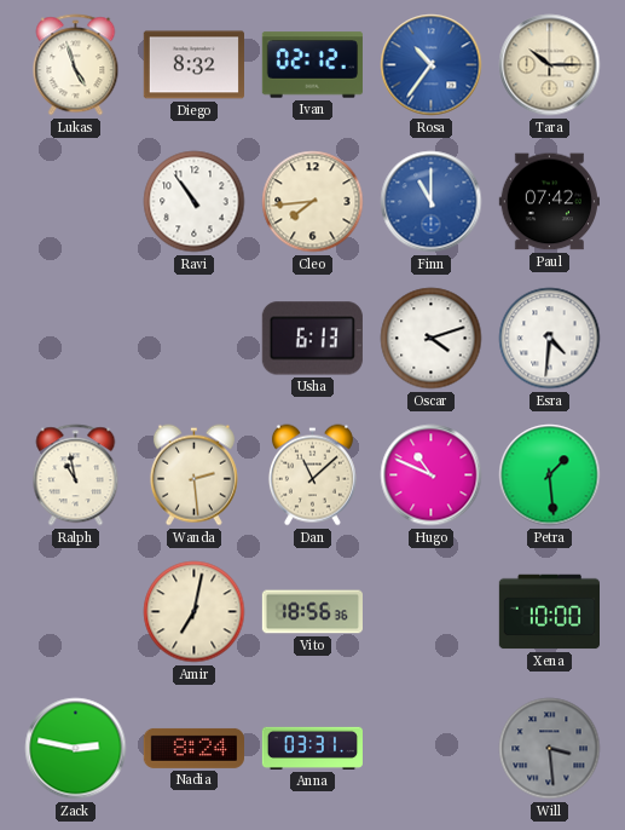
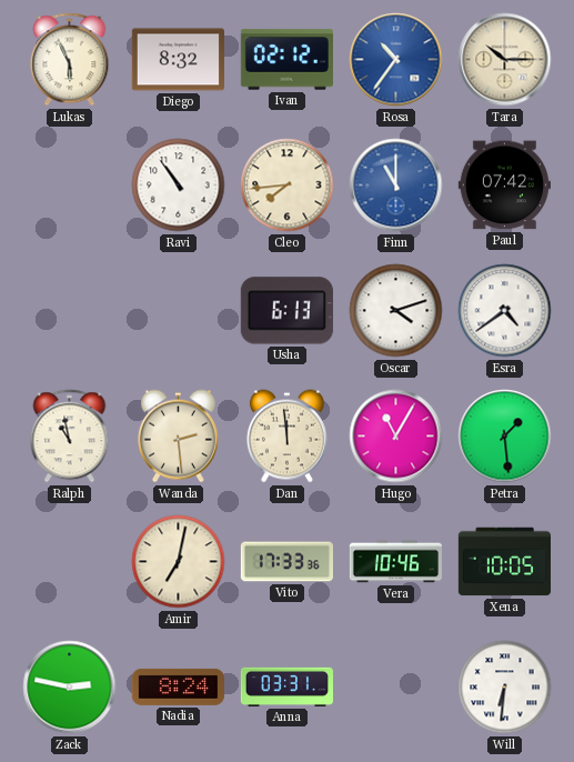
Lukas: 4:57 -> 5:56
Esra: 4:31 -> 4:39
Dan: 11:08 -> 11:59
Hugo: 10:49 -> 11:05
Vito: 18:56 -> 17:33
Vera: none -> 10:46
Xena: 10:00 -> 10:05
Will: 3:29 -> 6:31
Will dial: grey -> white
